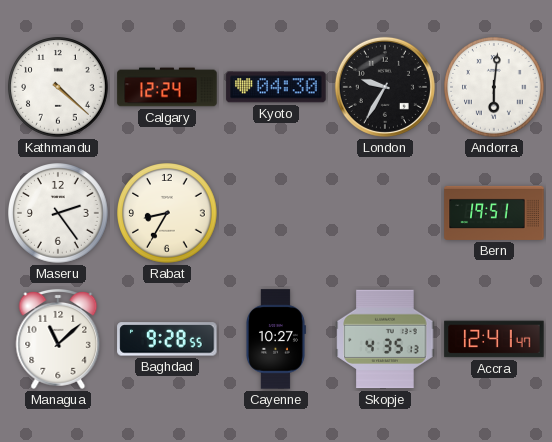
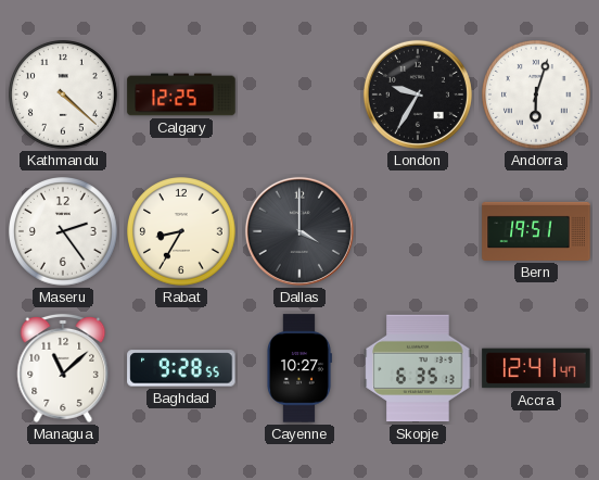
Calgary: 12:24 -> 12:25
Kyoto: 04:30 -> none
Andorra: 6:01 -> 6:03
Dallas: none -> 4:00
Skopje: 4:35 -> 6:35
